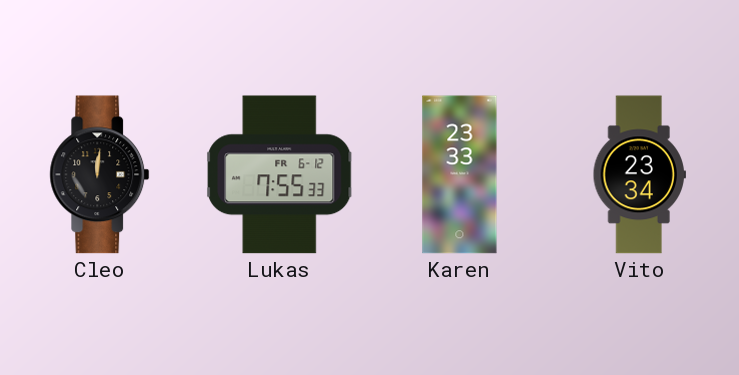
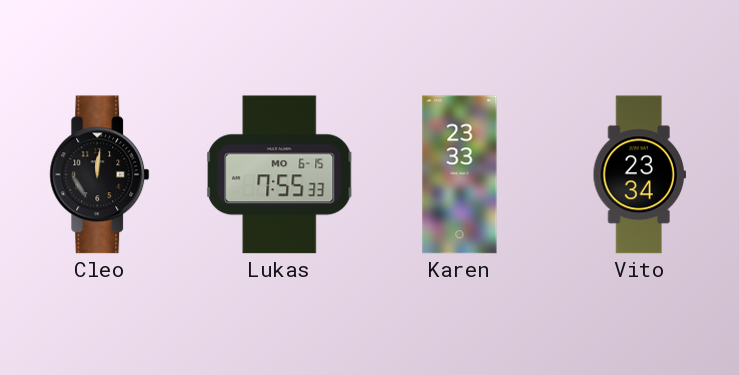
Lukas date: FR 6-12 -> MO 6-15
